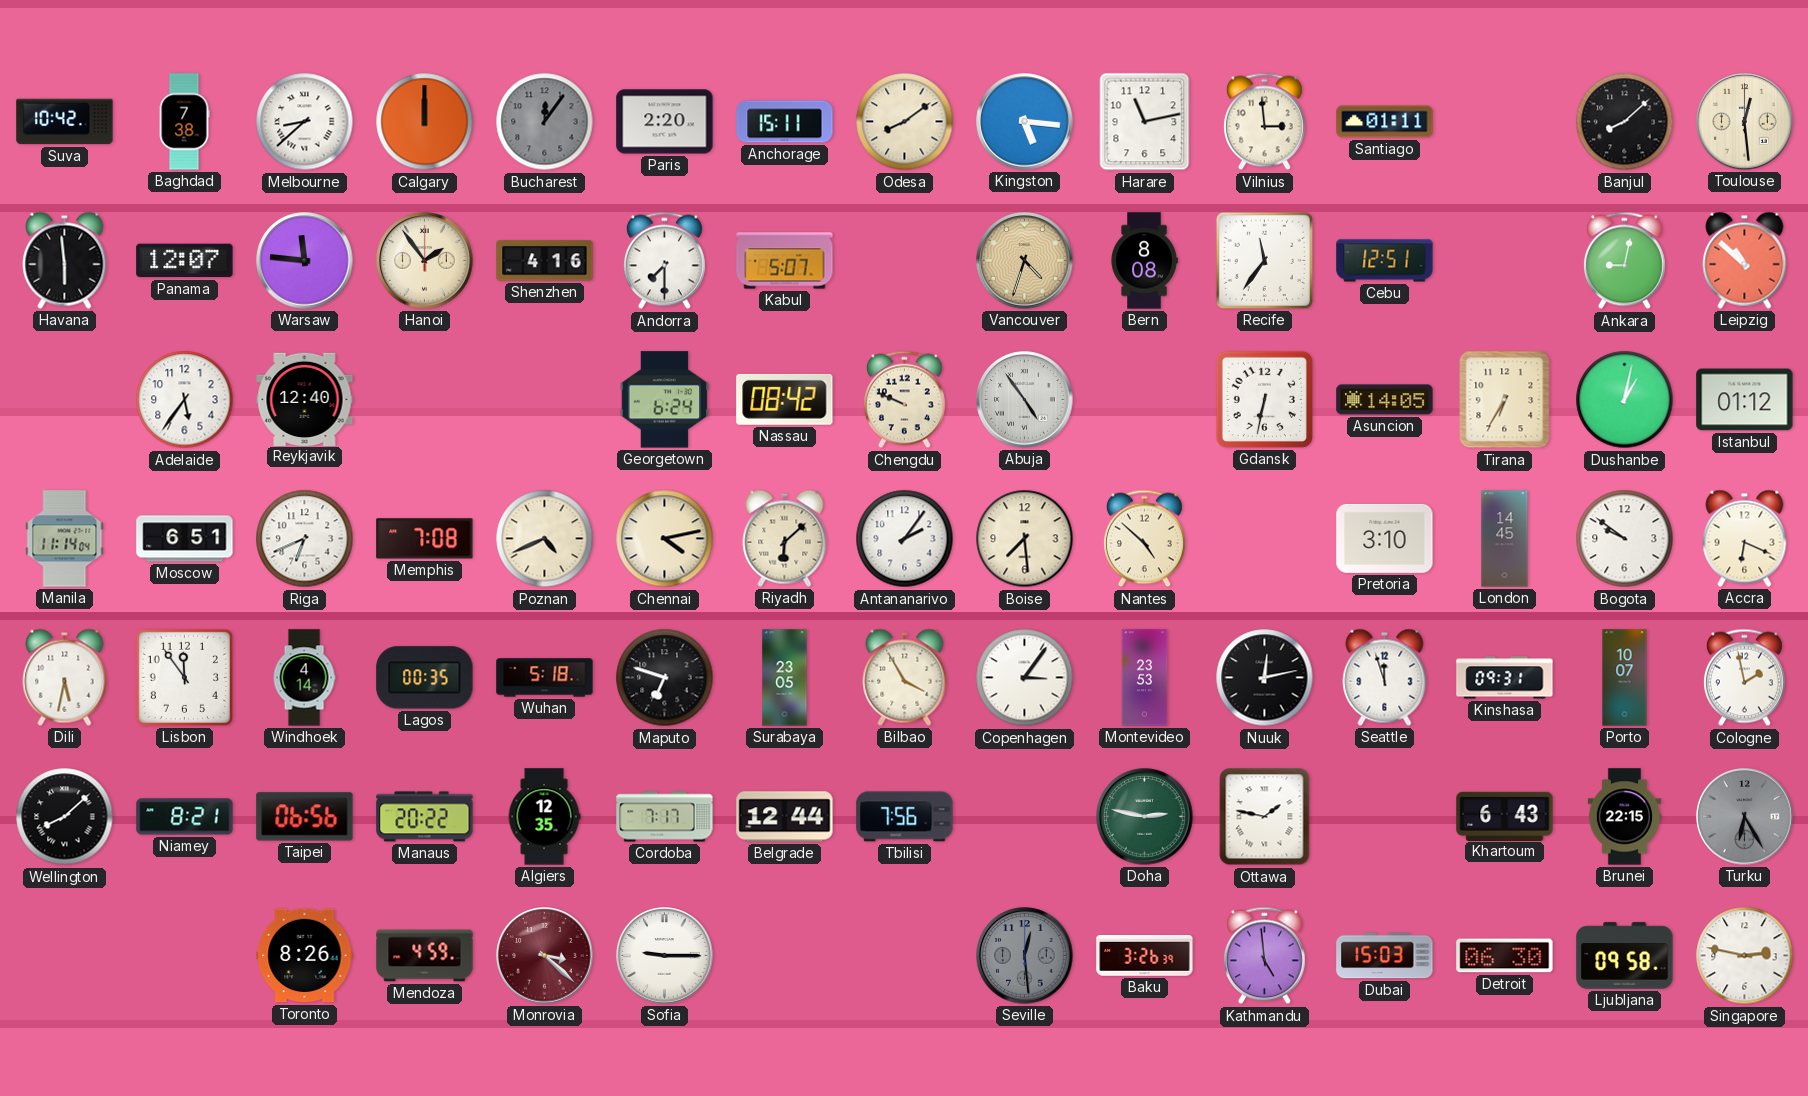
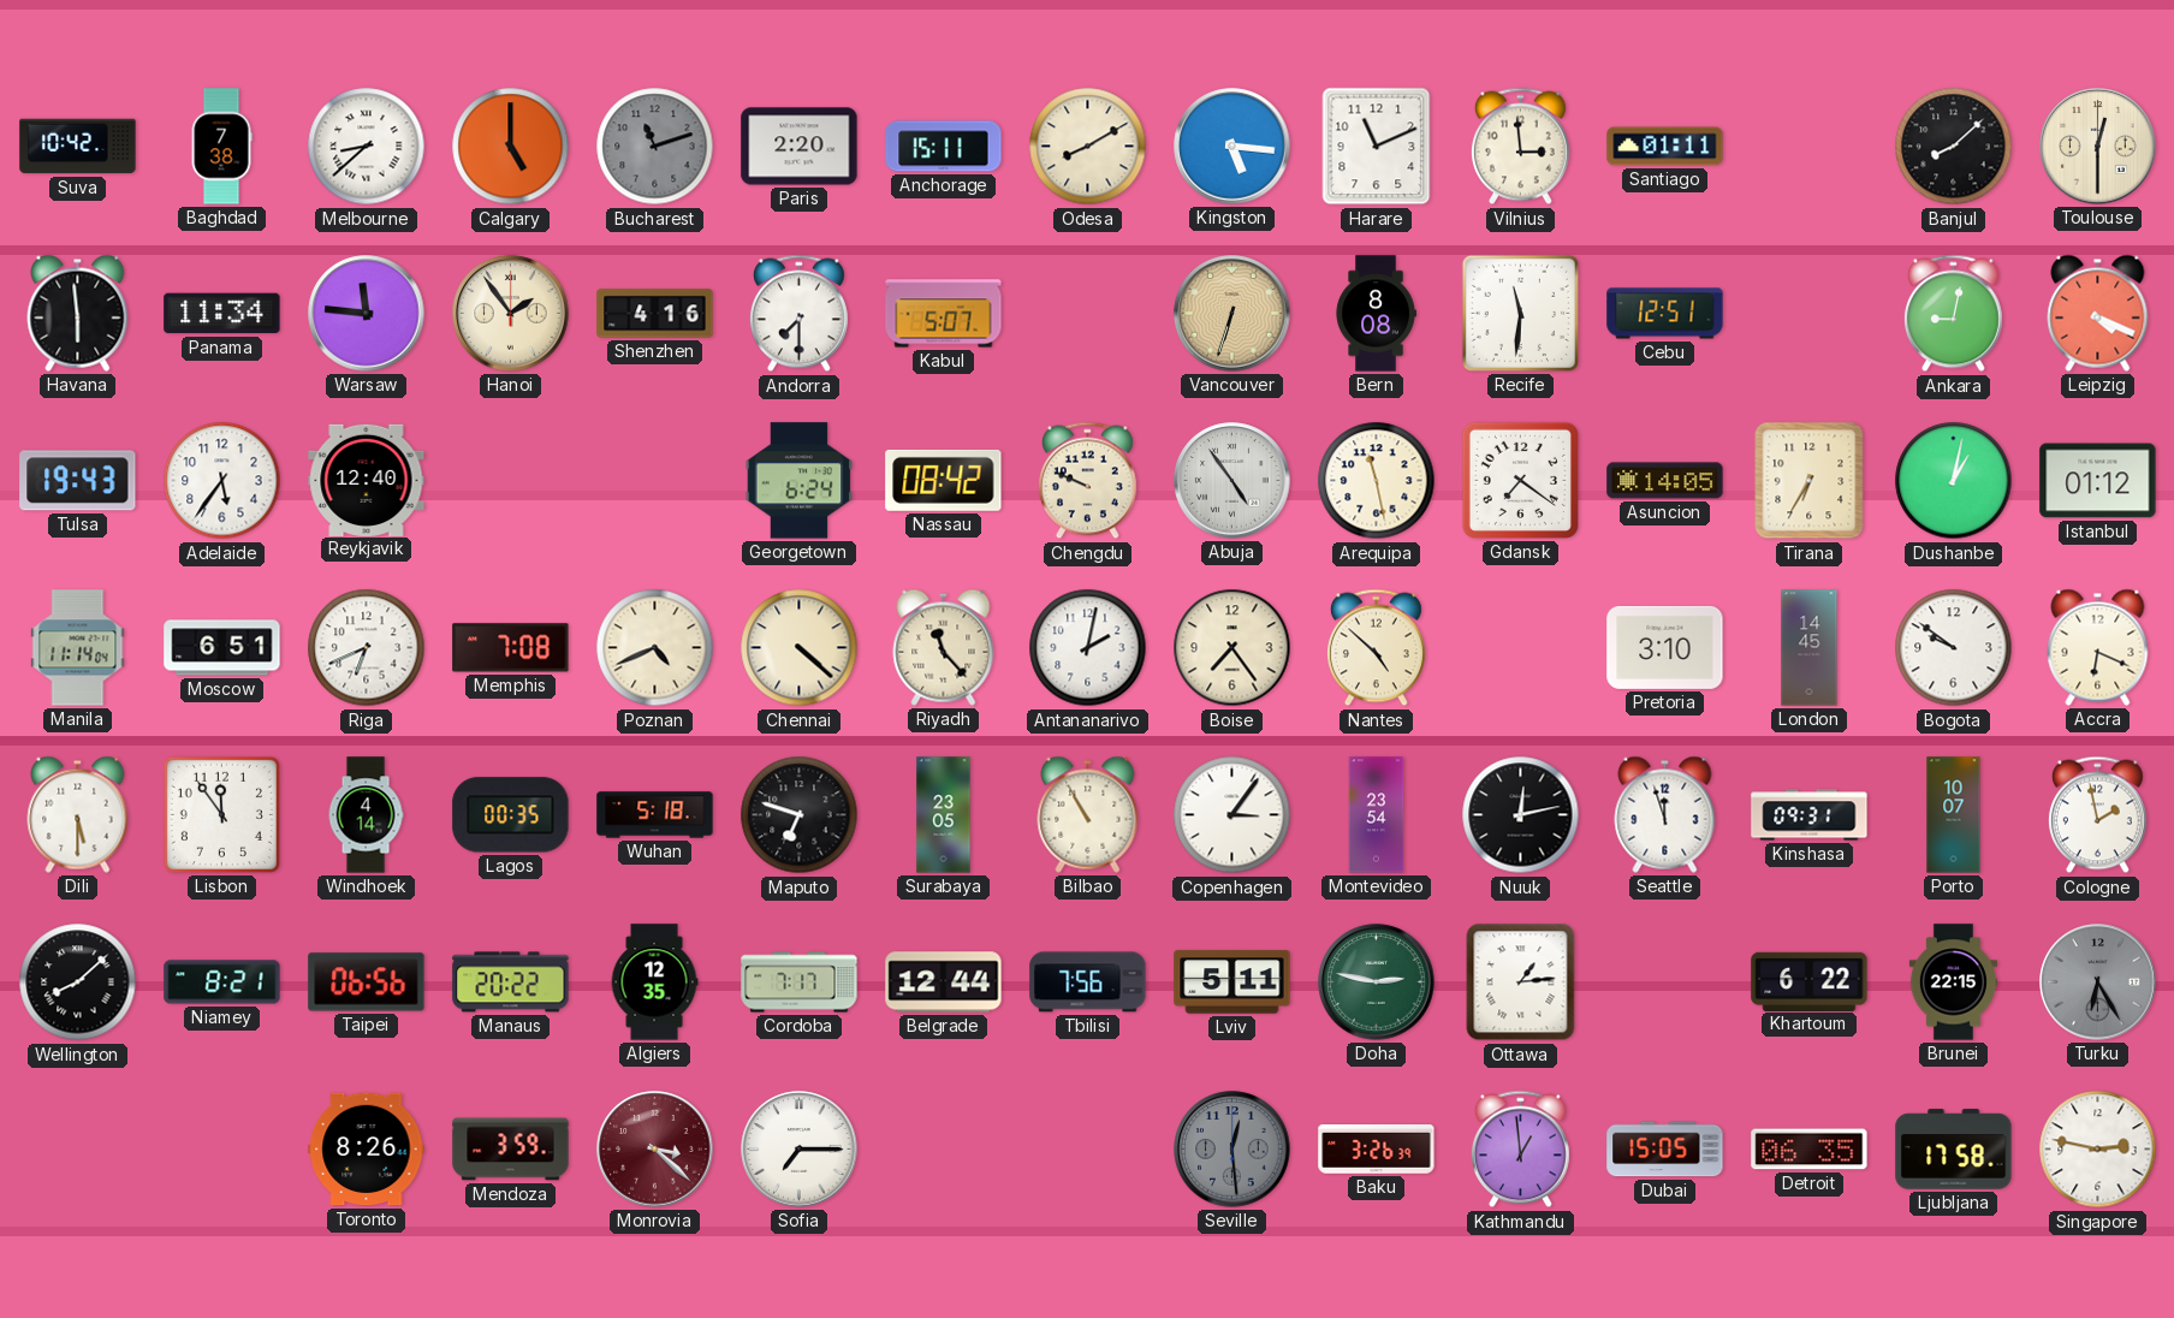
Calgary: 12:00 -> 5:00
Bucharest: 12:06 -> 11:12
Odesa: 8:09 -> 8:10
Harare: 11:13 -> 11:11
Toulouse: 12:29 -> 12:30
Panama: 12:07 -> 11:34
Vancouver: 4:33 -> 6:33
Recife: 11:36 -> 11:31
Leipzig: 10:52 -> 4:19
Tulsa: none -> 19:43
Arequipa: none -> 11:28
Gdansk: 6:32 -> 7:21
Chennai: 4:13 -> 4:22
Riyadh: 6:08 -> 11:23
Antananarivo: 2:06 -> 2:02
Boise: 7:29 -> 7:24
Dili: 5:32 -> 5:30
Bilbao: 3:55 -> 10:55
Montevideo: 23:53 -> 23:54
Lviv: none -> 5:11
Ottawa: 1:47 -> 1:14
Khartoum: 6:43 -> 6:22
Mendoza: 4:59 -> 3:59
Sofia: 9:15 -> 7:15
Kathmandu: 4:59 -> 12:59
Dubai: 15:03 -> 15:05
Detroit: 06:30 -> 06:35
Ljubljana: 09:58 -> 17:58
